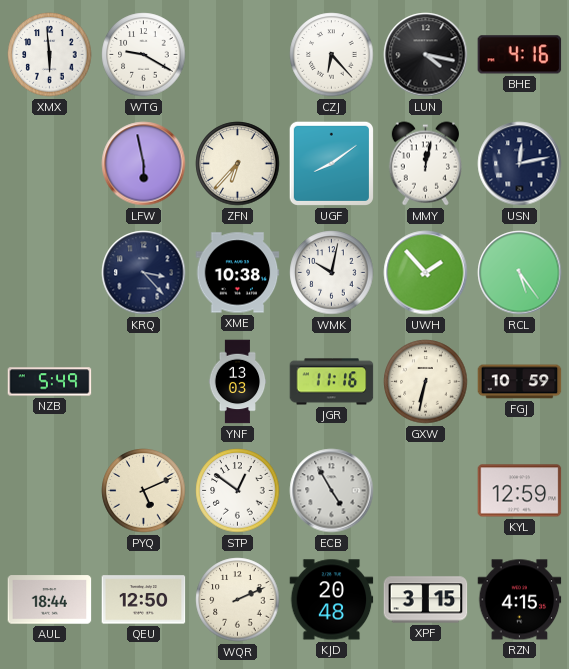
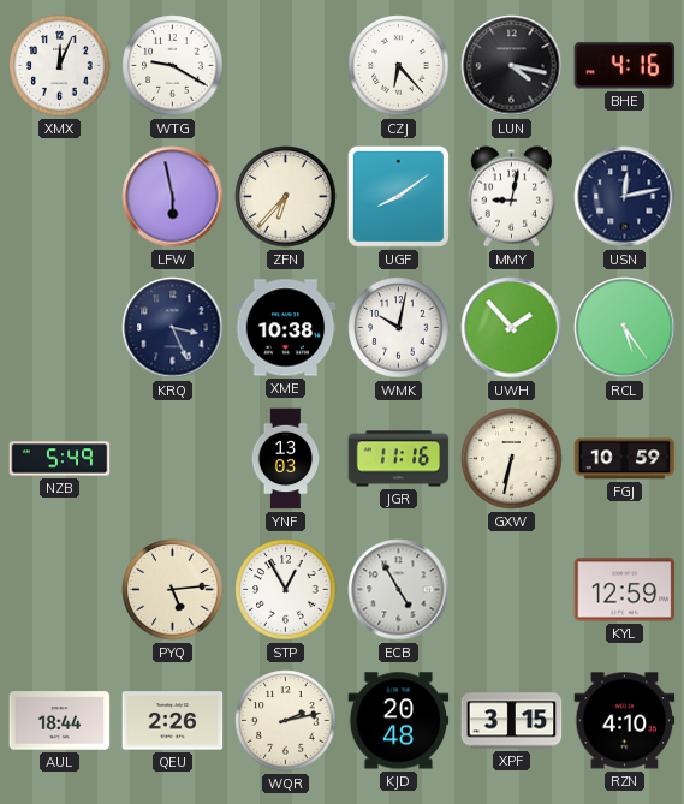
XMX: 5:59 -> 12:04
MMY: 12:02 -> 9:02
KRQ: 3:23 -> 3:26
PYQ: 5:11 -> 5:14
STP: 12:51 -> 12:55
QEU: 12:50 -> 2:26
WQR: 2:11 -> 2:13
RZN: 4:15 -> 4:10
